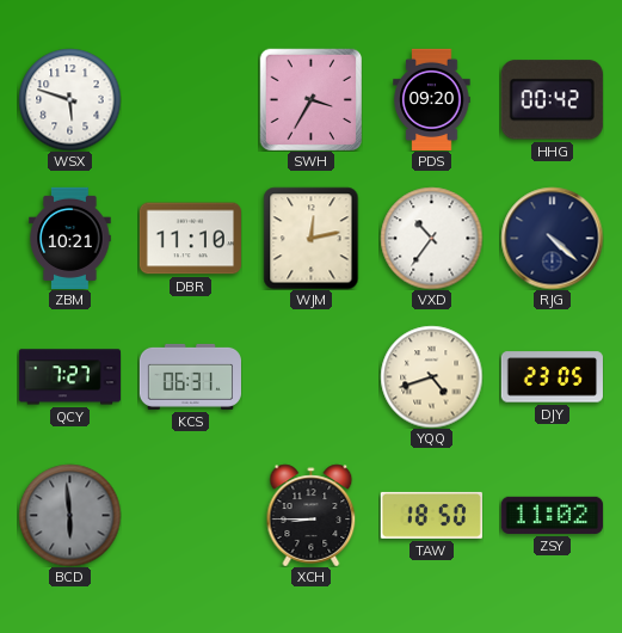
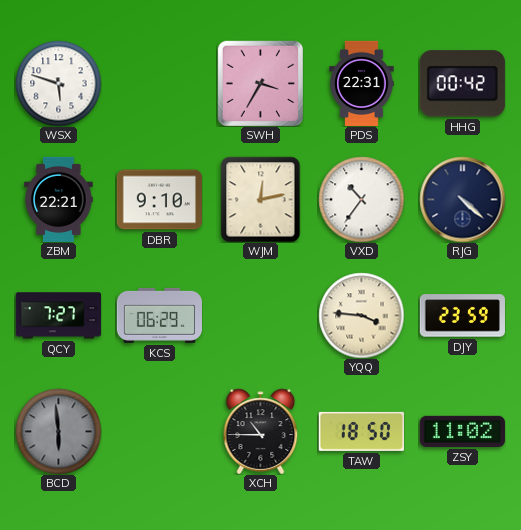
PDS: 09:20 -> 22:31
ZBM: 10:21 -> 22:21
DBR: 11:10 -> 9:10
KCS: 06:31 -> 06:29
YQQ: 4:42 -> 3:46
DJY: 23:05 -> 23:59
XCH: 8:45 -> 10:45
